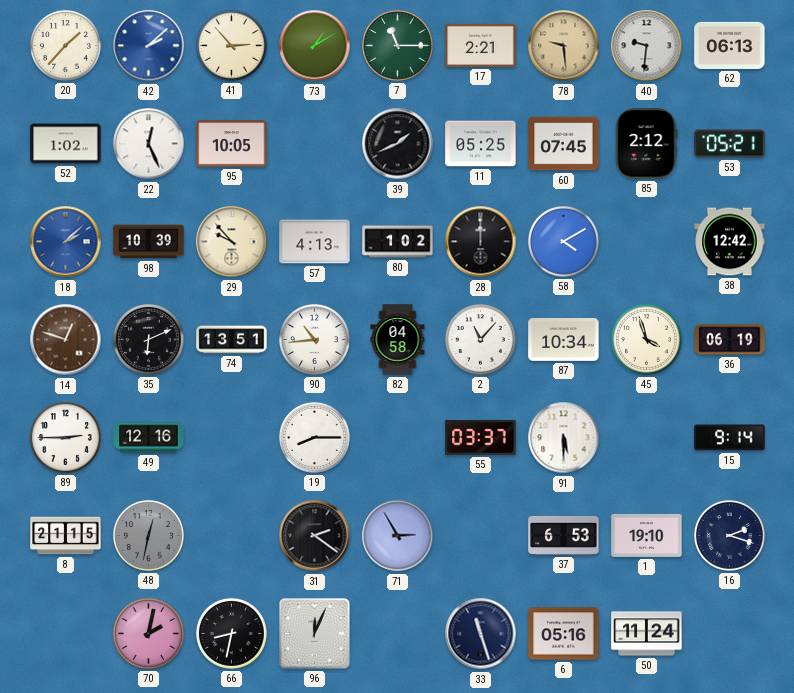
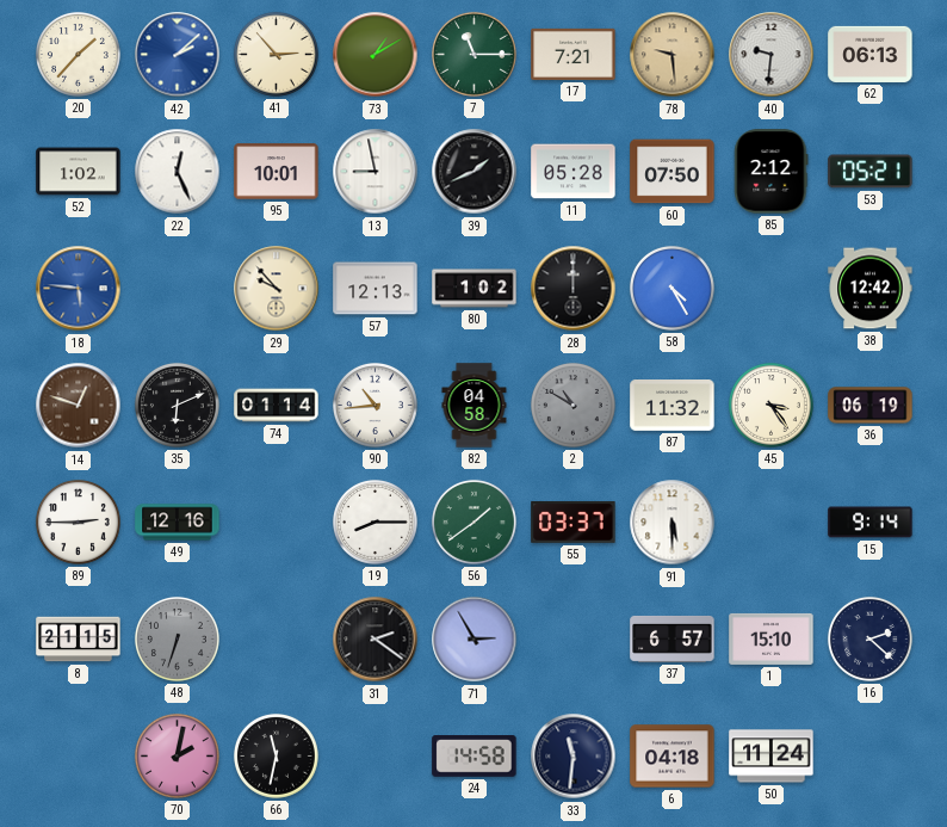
17: 2:21 -> 7:21
95: 10:05 -> 10:01
13: none -> 8:58
11: 05:25 -> 05:28
60: 07:45 -> 07:50
18: 2:08 -> 5:46
98: 10:39 -> none
57: 4:13 -> 12:13
58: 4:10 -> 4:25
74: 13:51 -> 01:14
2: 11:07 -> 10:50
2 dial: white -> grey
87: 10:34 -> 11:32
45: 3:57 -> 3:24
56: none -> 1:39
48: 12:32 -> 6:33
37: 6:53 -> 6:57
1: 19:10 -> 15:10
16: 2:18 -> 2:22
66: 8:32 -> 11:32
96: 12:04 -> none
24: none -> 14:58
33: 11:27 -> 11:31
6: 05:16 -> 04:18
